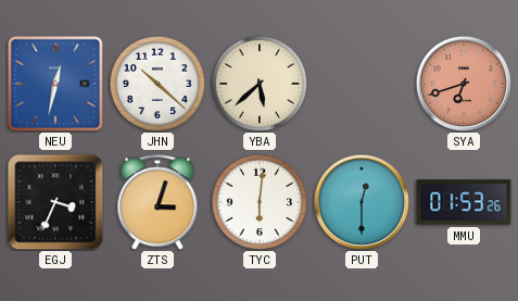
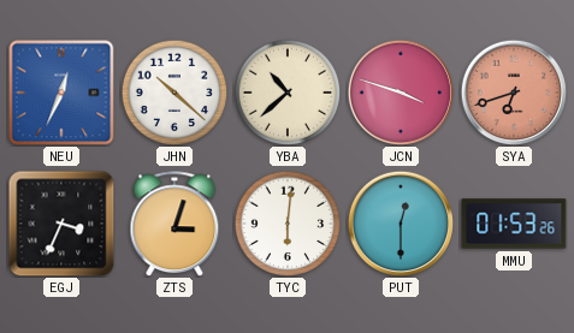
NEU: 12:32 -> 12:34
YBA: 5:38 -> 10:38
JCN: none -> 3:48
